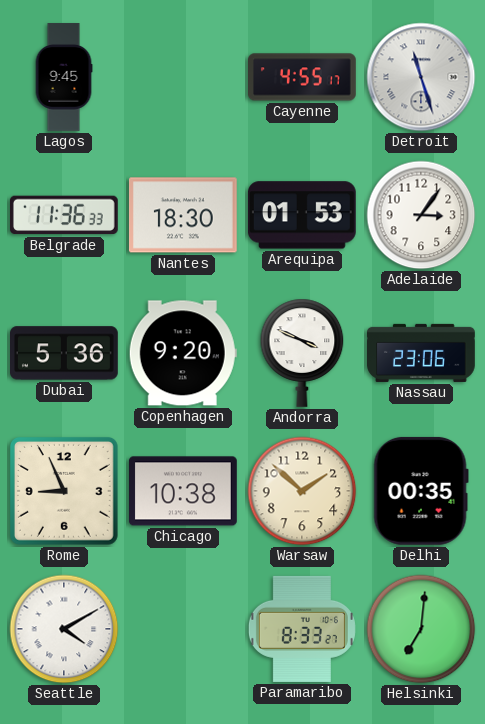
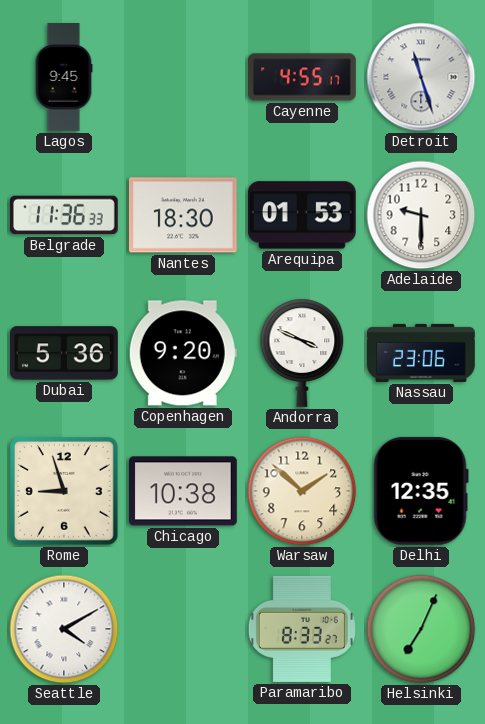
Adelaide: 3:06 -> 9:30
Rome: 8:56 -> 8:57
Delhi: 00:35 -> 12:35
Helsinki: 7:01 -> 7:04
